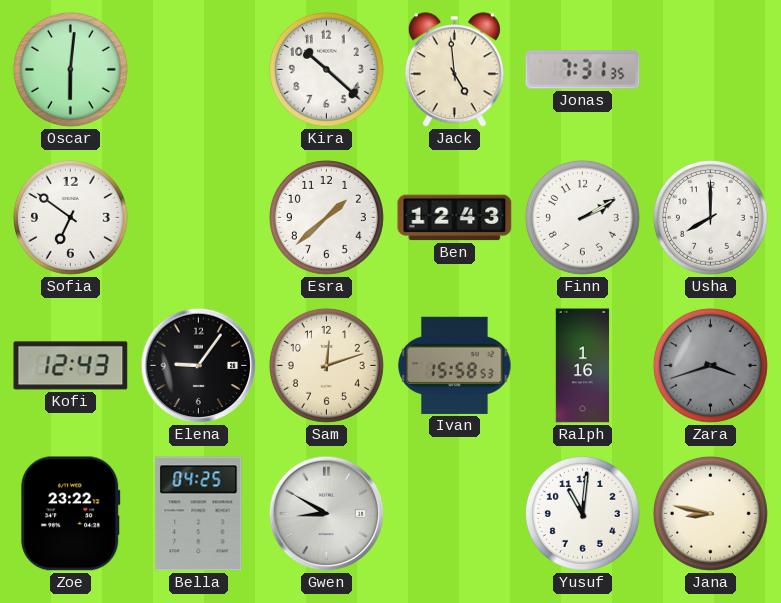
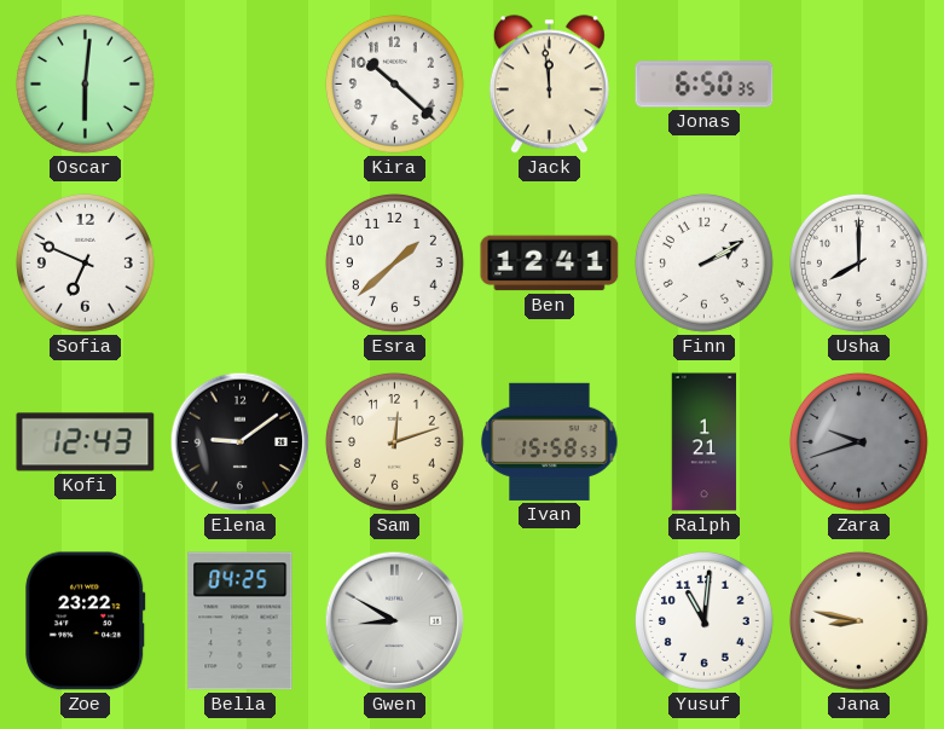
Jack: 4:59 -> 11:59
Jonas: 7:31 -> 6:50
Sofia: 6:51 -> 6:49
Ben: 12:43 -> 12:41
Elena: 9:06 -> 9:09
Ralph: 1:16 -> 1:21
Zara: 3:42 -> 9:42
